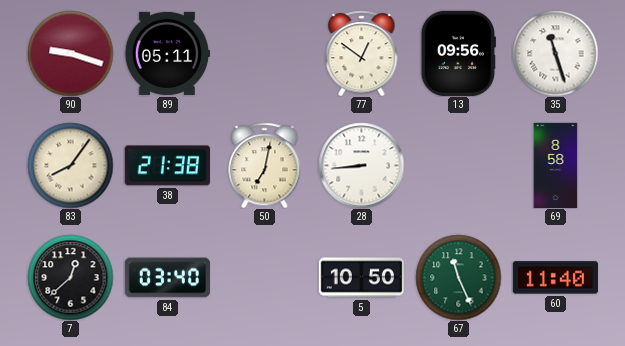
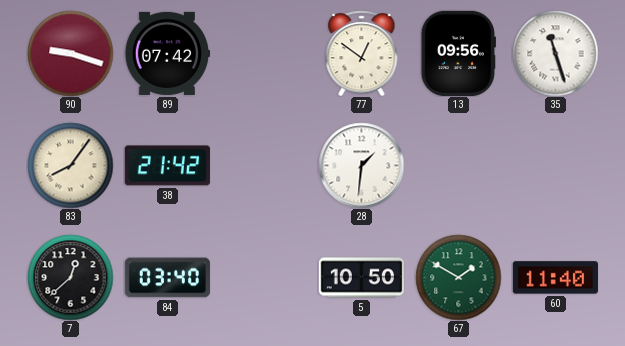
89: 05:11 -> 07:42
38: 21:38 -> 21:42
50: 7:02 -> none
28: 8:44 -> 1:31
69: 8:58 -> none
67: 11:26 -> 1:50
